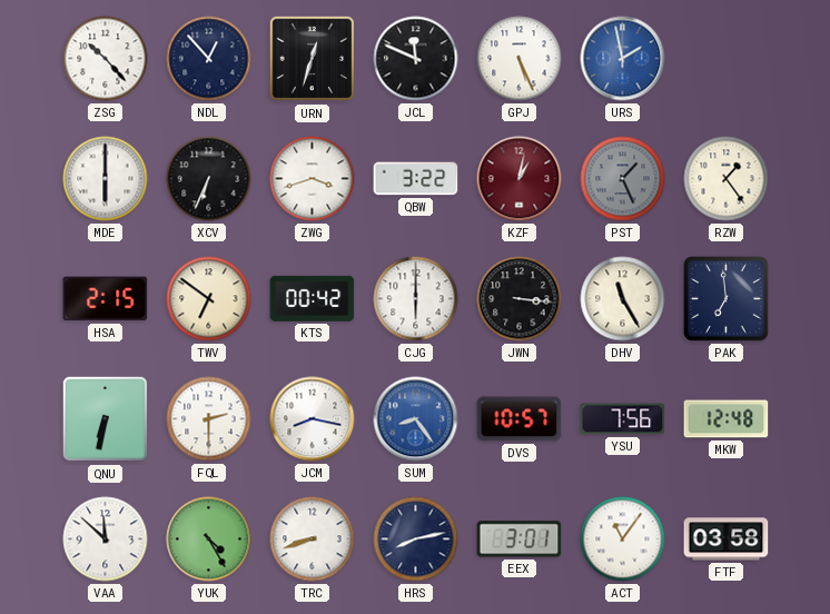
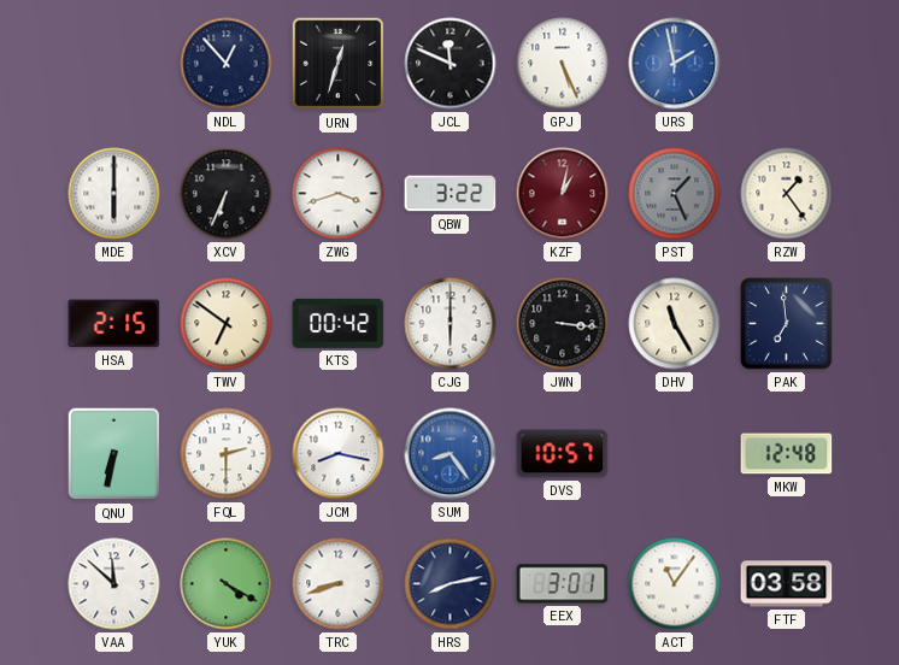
ZSG: 10:23 -> none
YSU: 7:56 -> none
YUK: 4:25 -> 4:20
